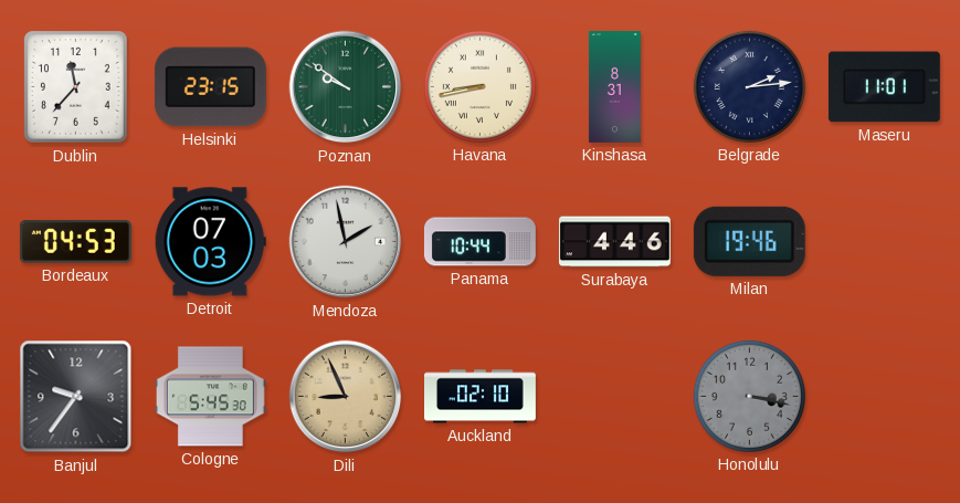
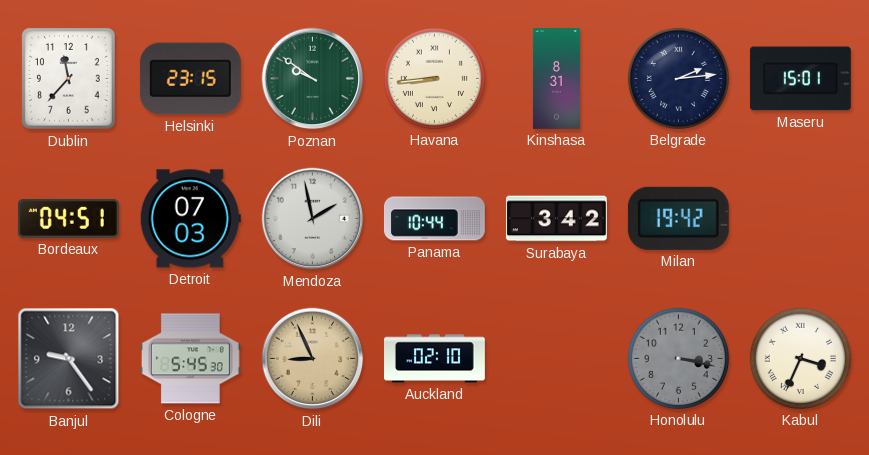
Havana: 8:43 -> 8:44
Maseru: 11:01 -> 15:01
Bordeaux: 04:53 -> 04:51
Surabaya: 4:46 -> 3:42
Milan: 19:46 -> 19:42
Banjul: 9:36 -> 9:24
Kabul: none -> 3:34
